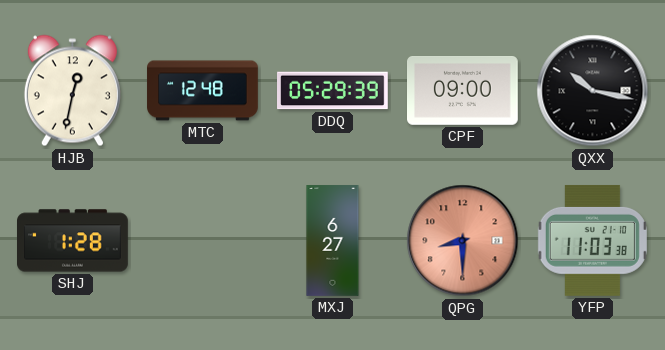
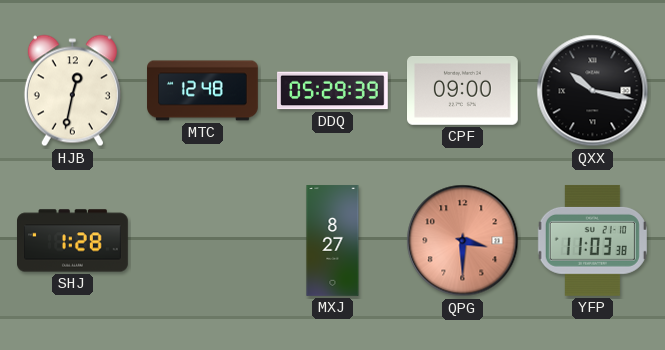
MXJ: 6:27 -> 8:27
QPG: 8:30 -> 3:30
